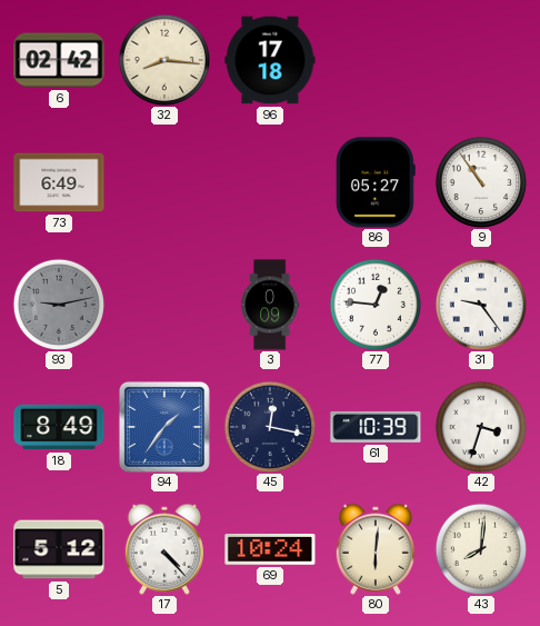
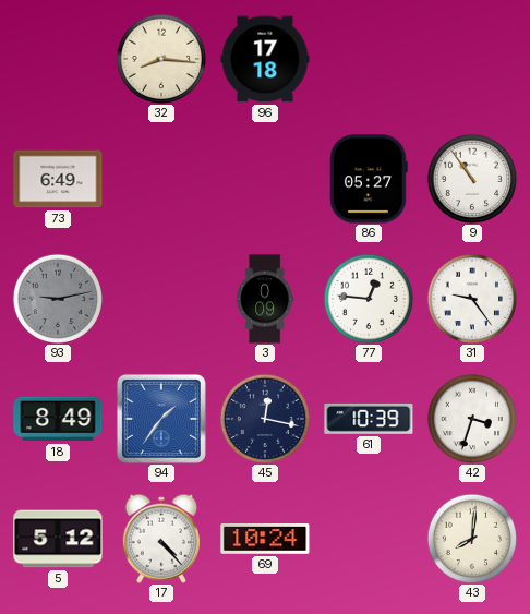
6: 02:42 -> none
80: 6:01 -> none
